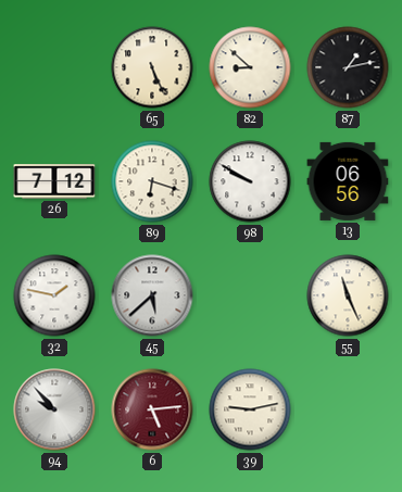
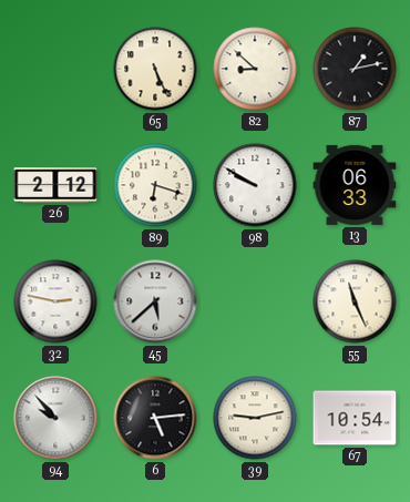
26: 7:12 -> 2:12
13: 06:56 -> 06:33
32: 1:47 -> 2:47
6 dial: burgundy -> black
67: none -> 10:54
